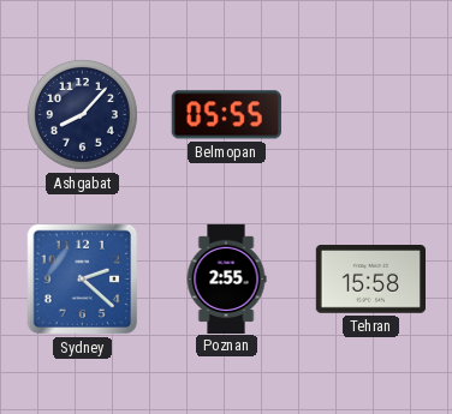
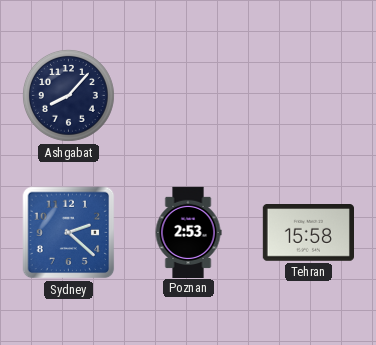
Belmopan: 05:55 -> none
Poznan: 2:55 -> 2:53
